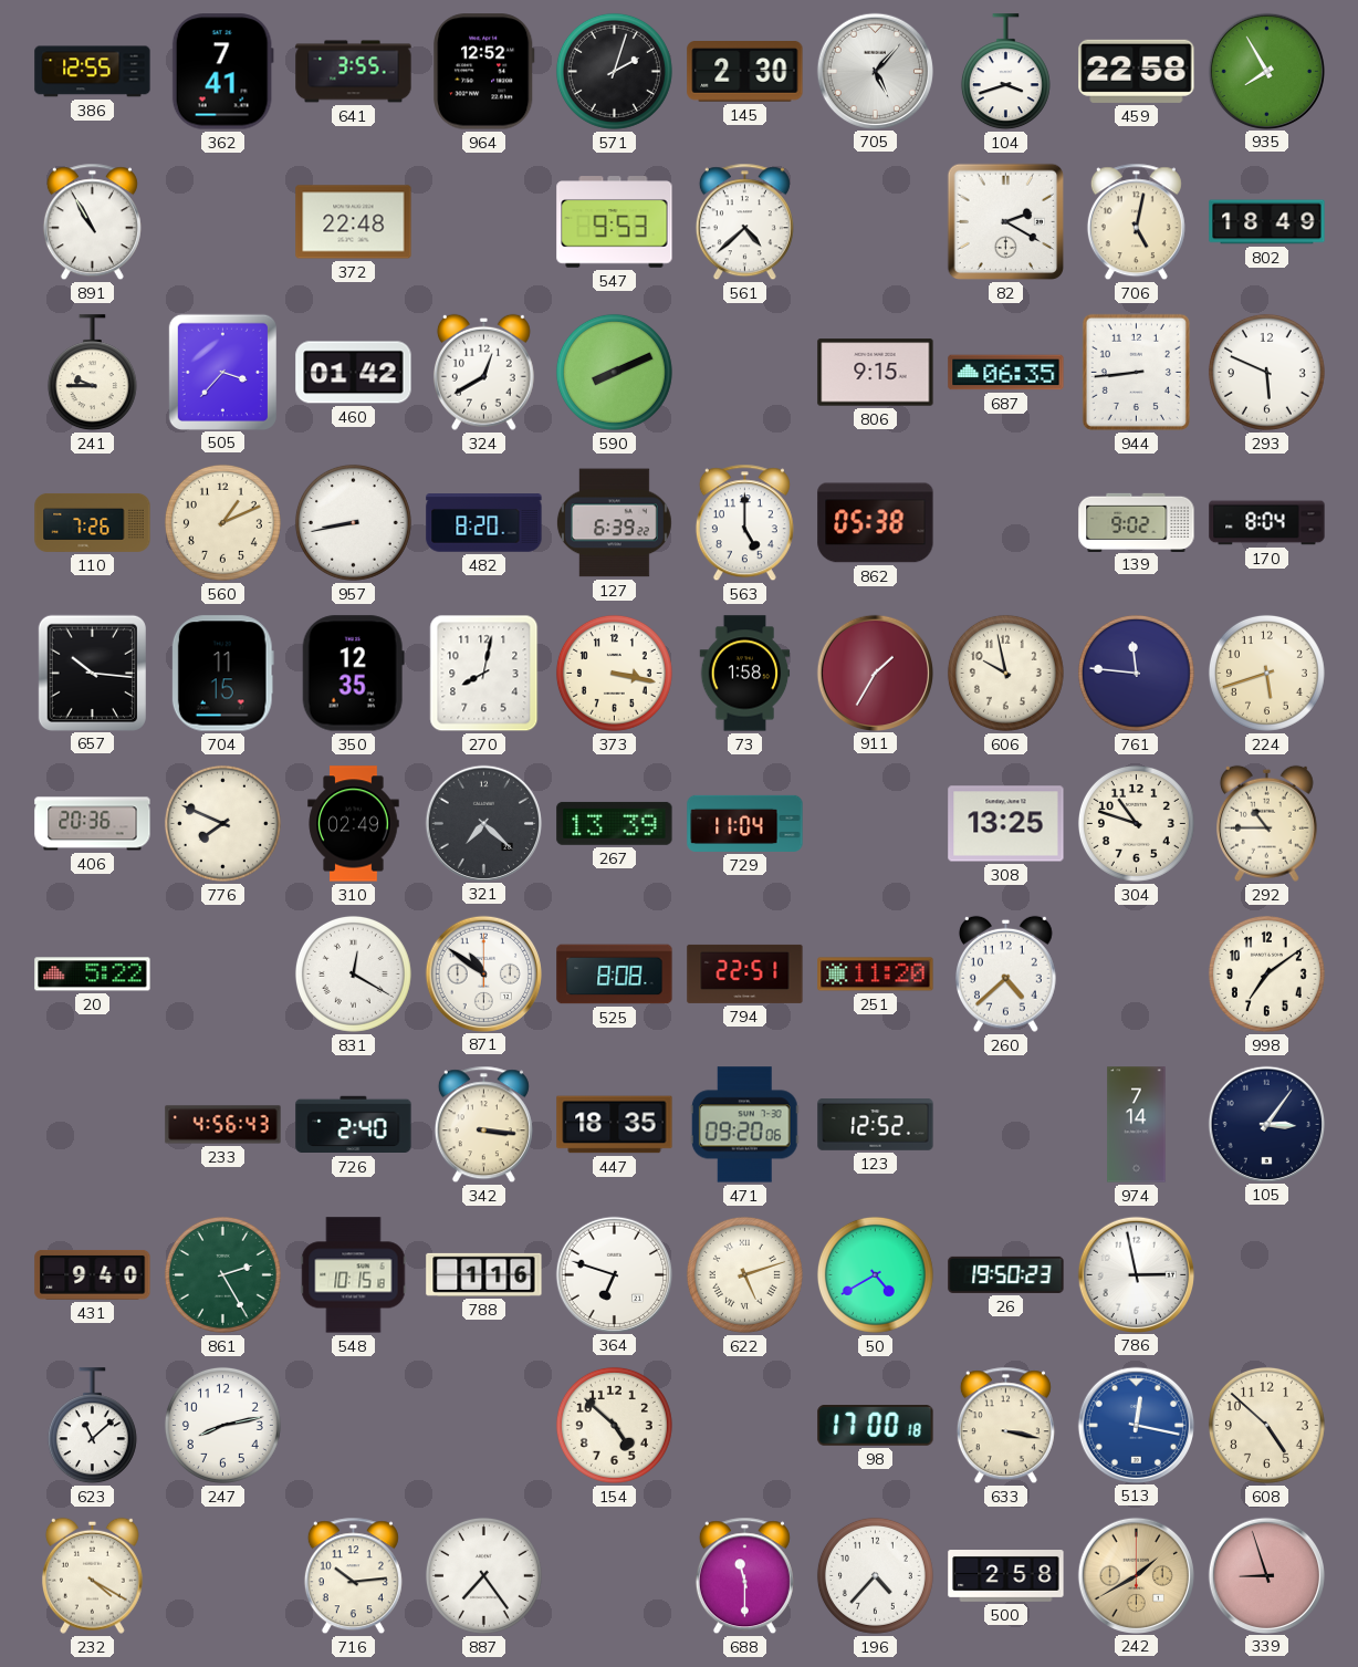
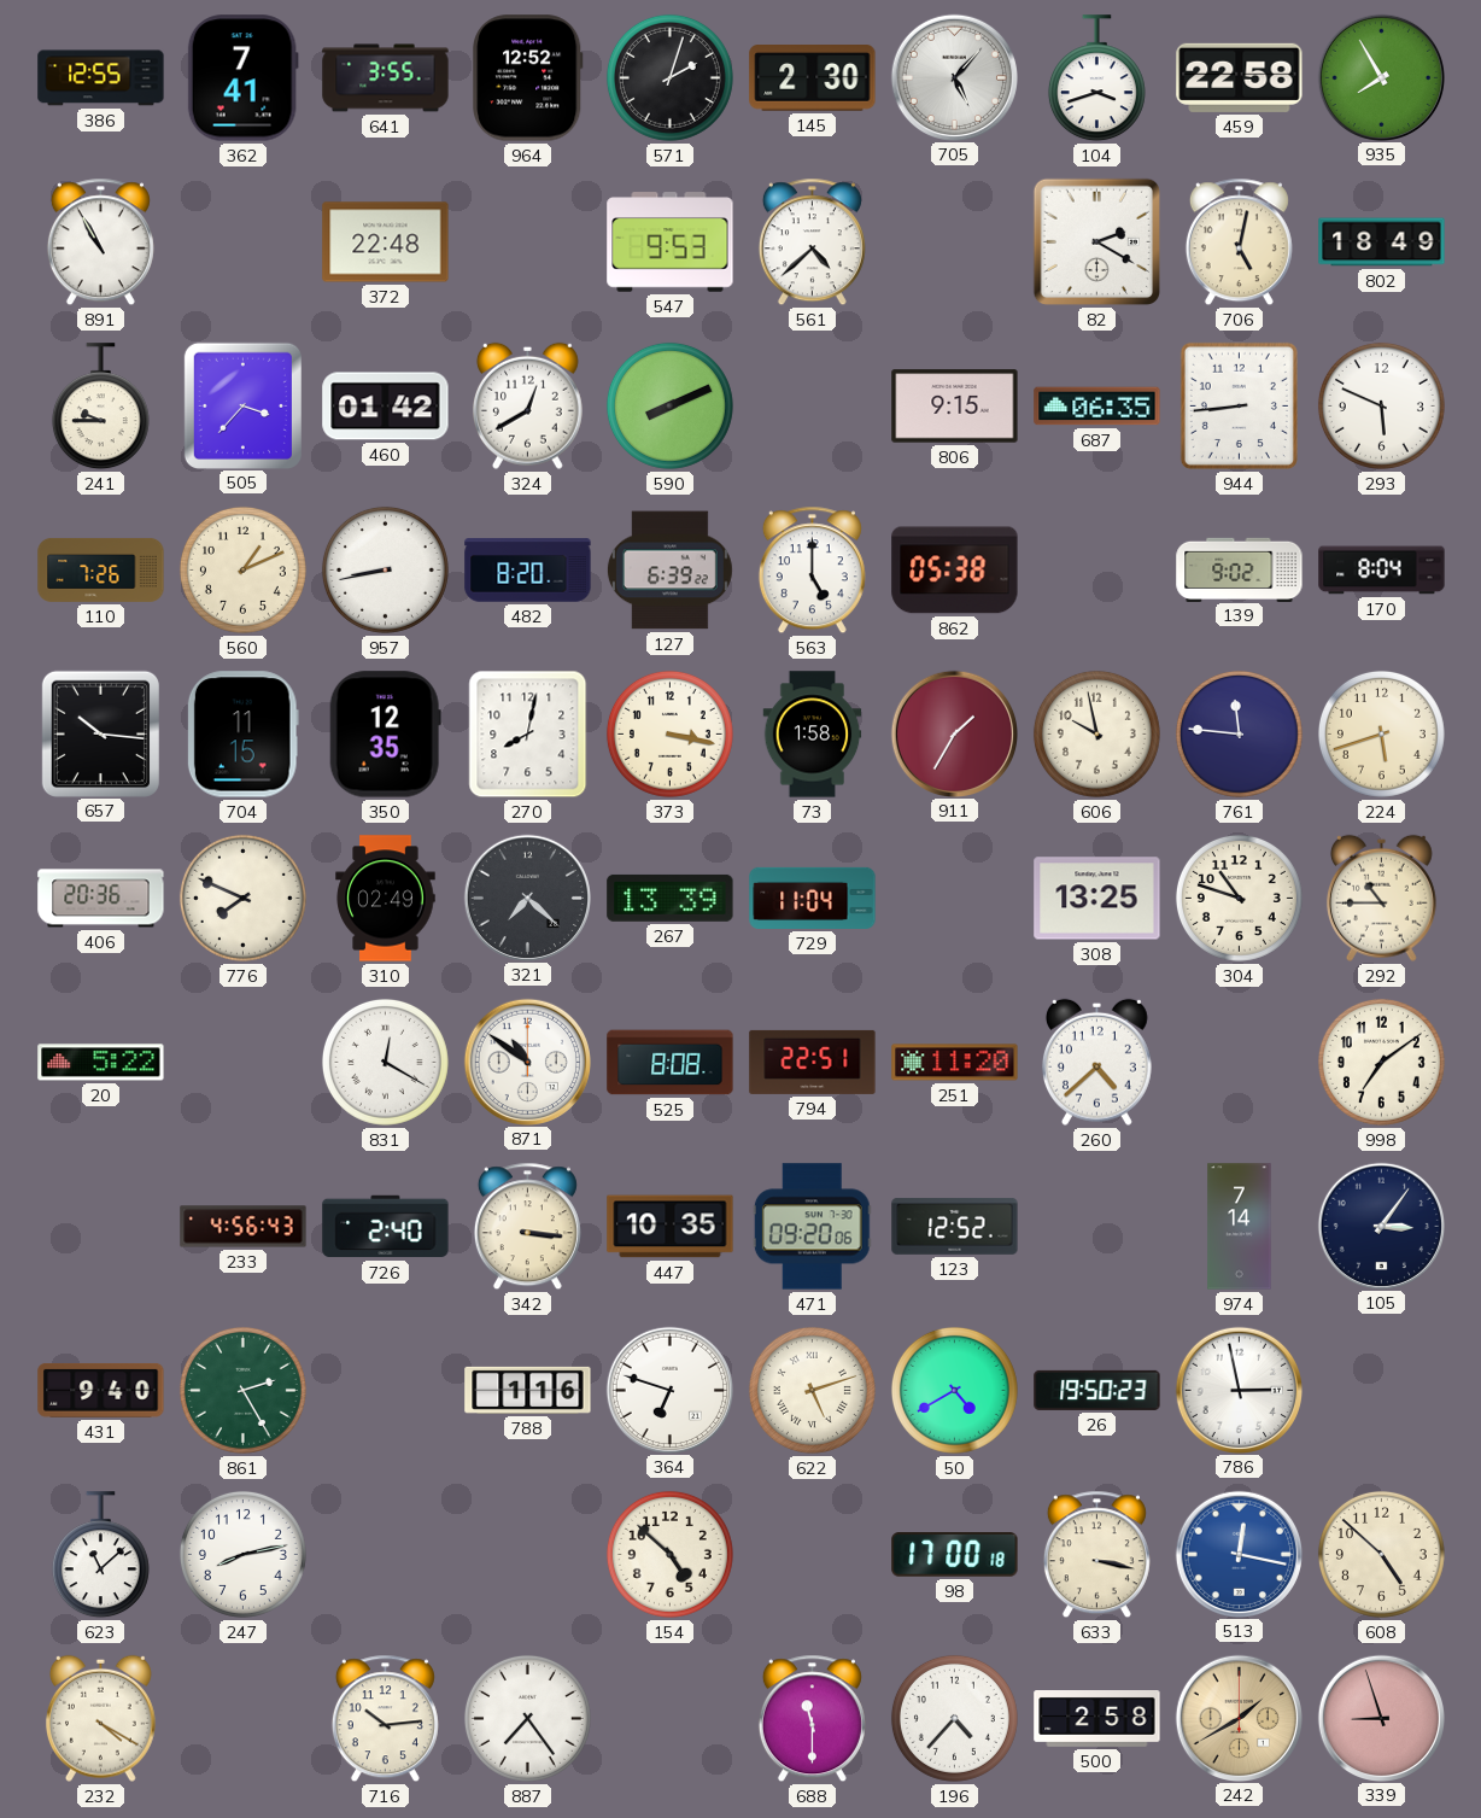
447: 18:35 -> 10:35
548: 10:15 -> none
